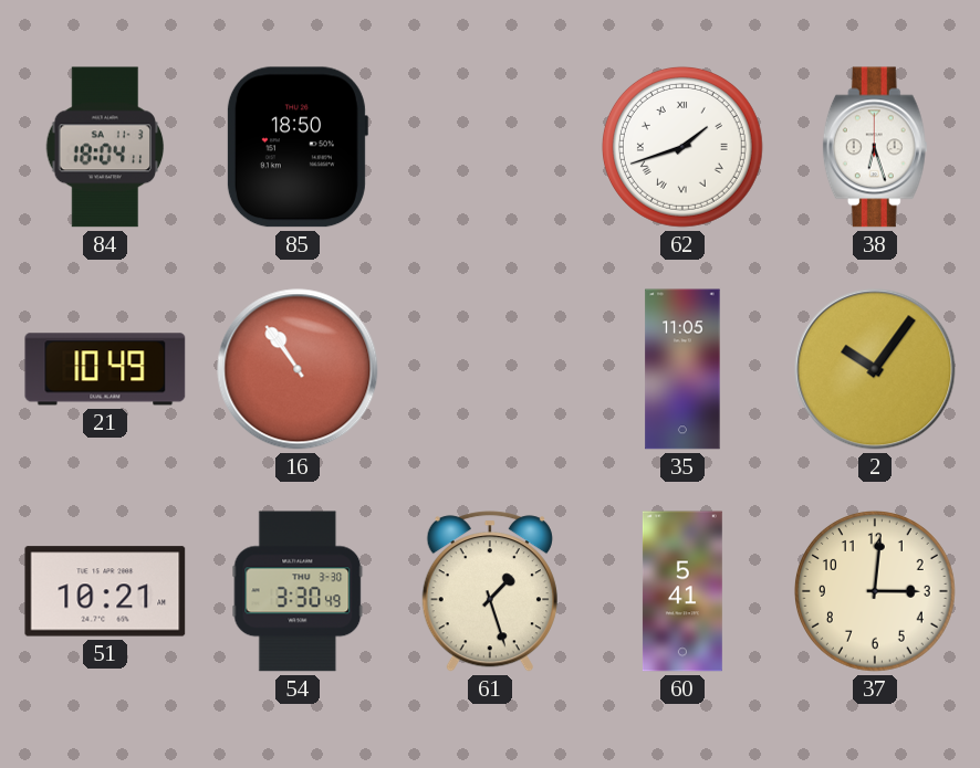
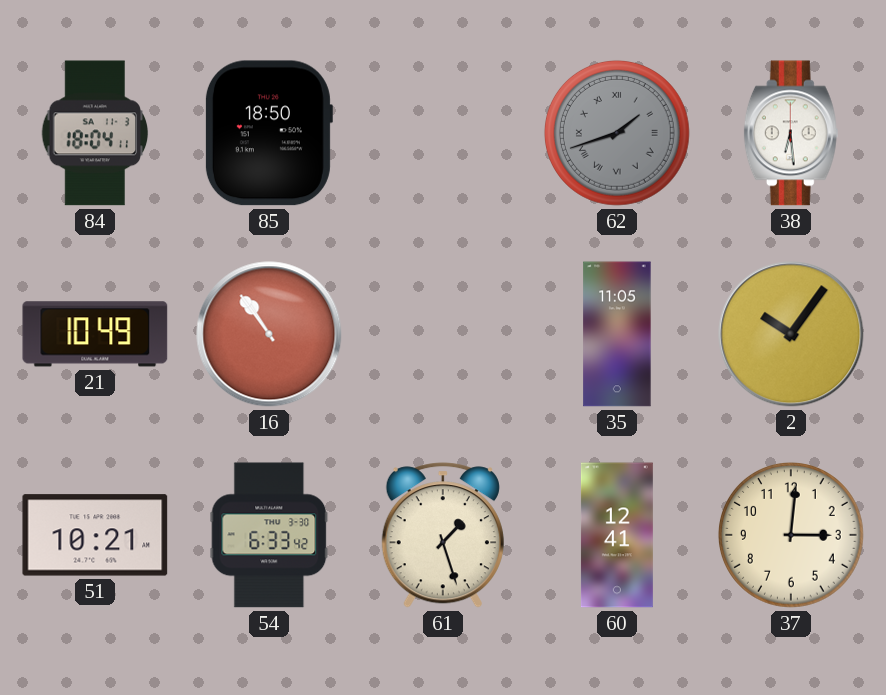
62 dial: white -> grey
38: 6:27 -> 6:29
54: 3:30 -> 6:33
60: 5:41 -> 12:41
